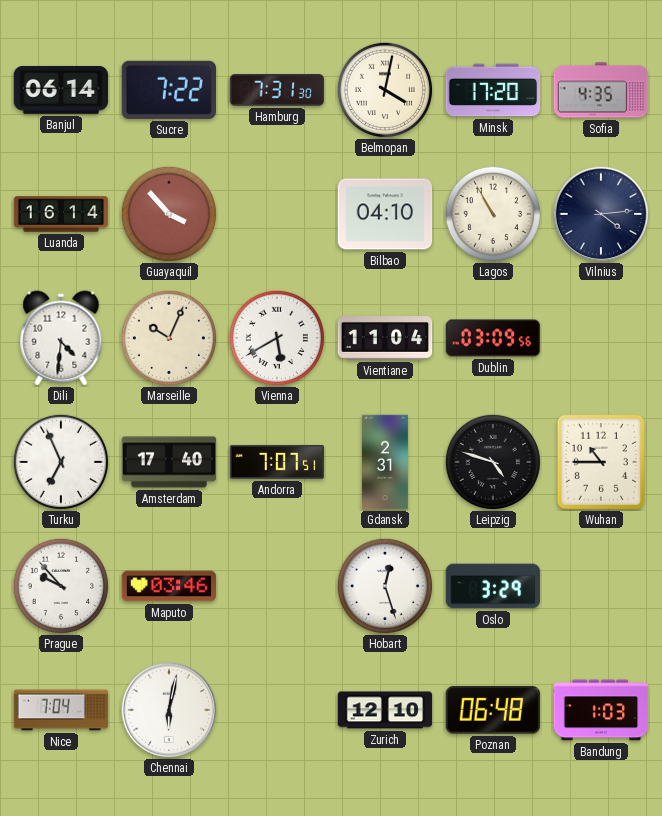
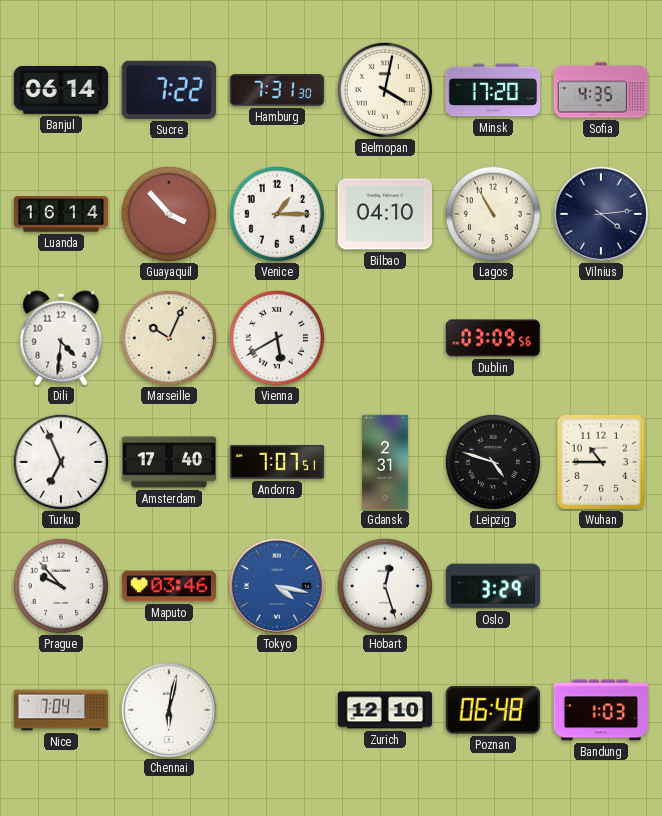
Venice: none -> 1:15
Vientiane: 11:04 -> none
Tokyo: none -> 4:17
